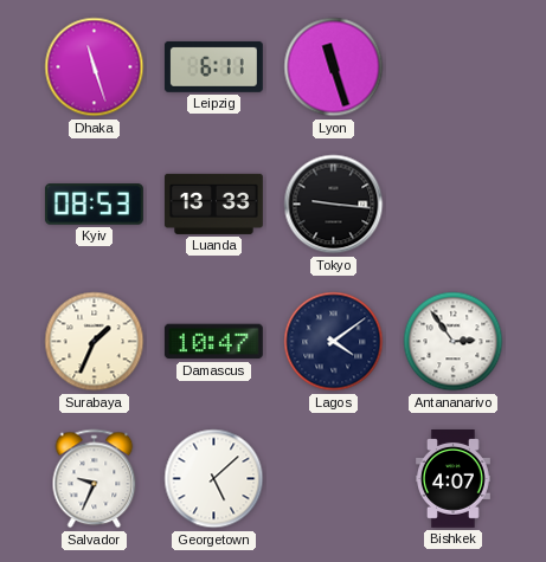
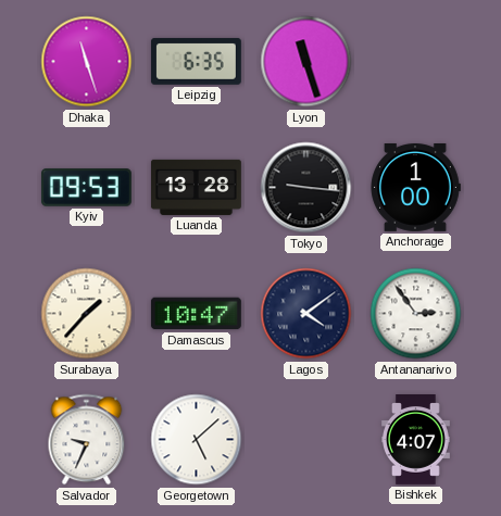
Leipzig: 6:11 -> 6:35
Kyiv: 08:53 -> 09:53
Luanda: 13:33 -> 13:28
Anchorage: none -> 1:00
Surabaya: 1:34 -> 1:37
